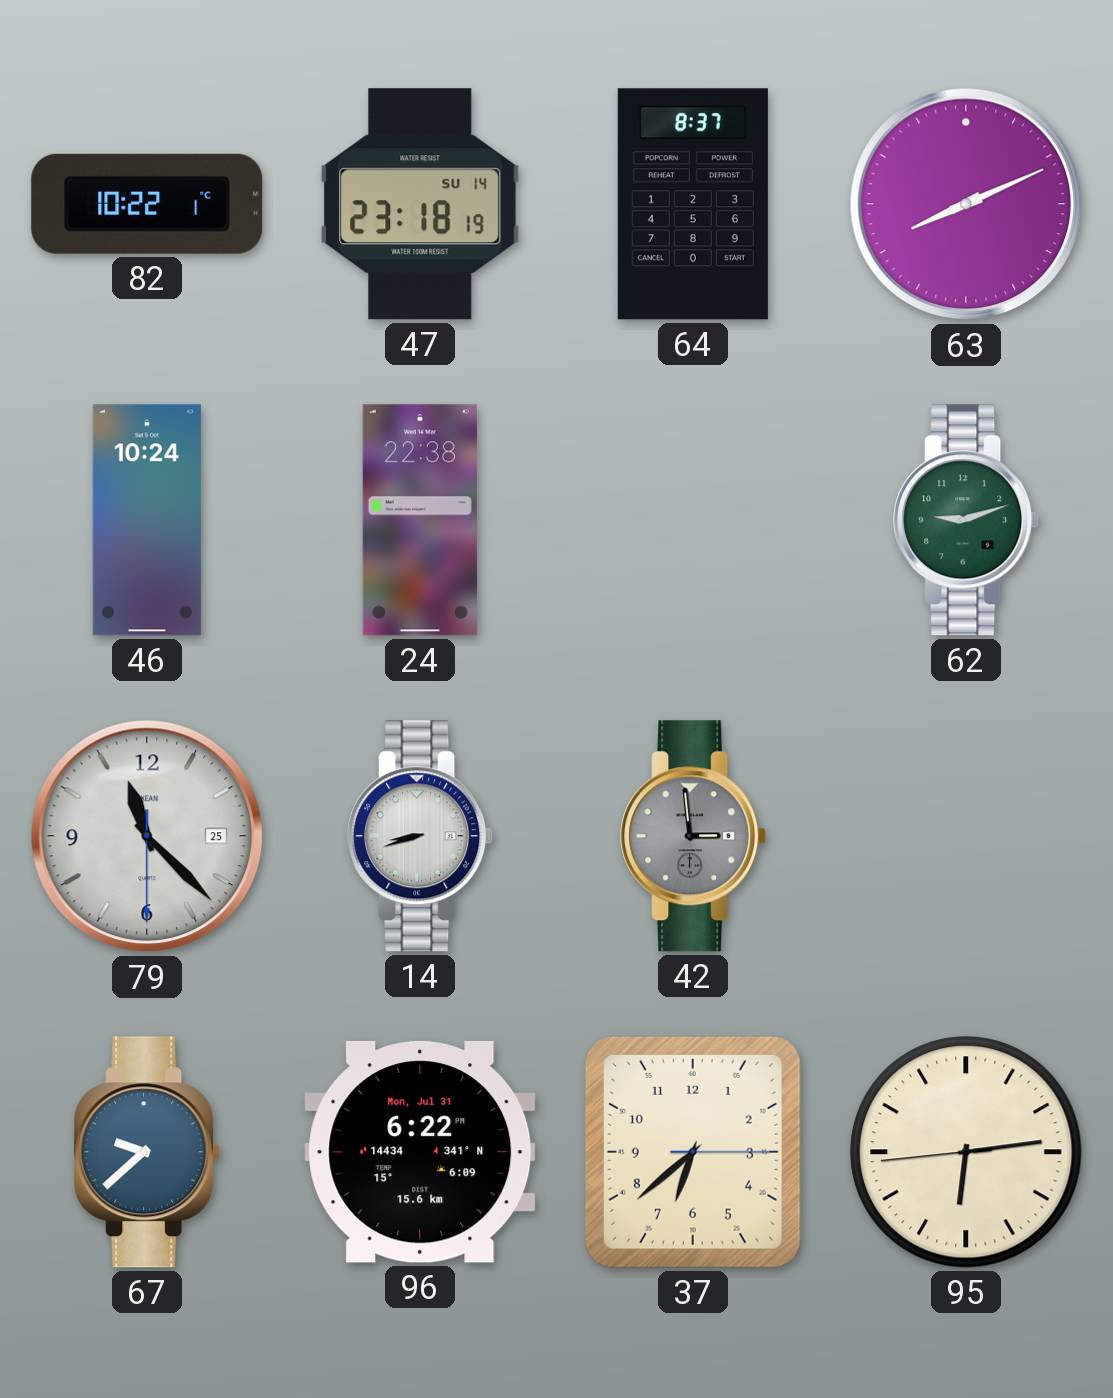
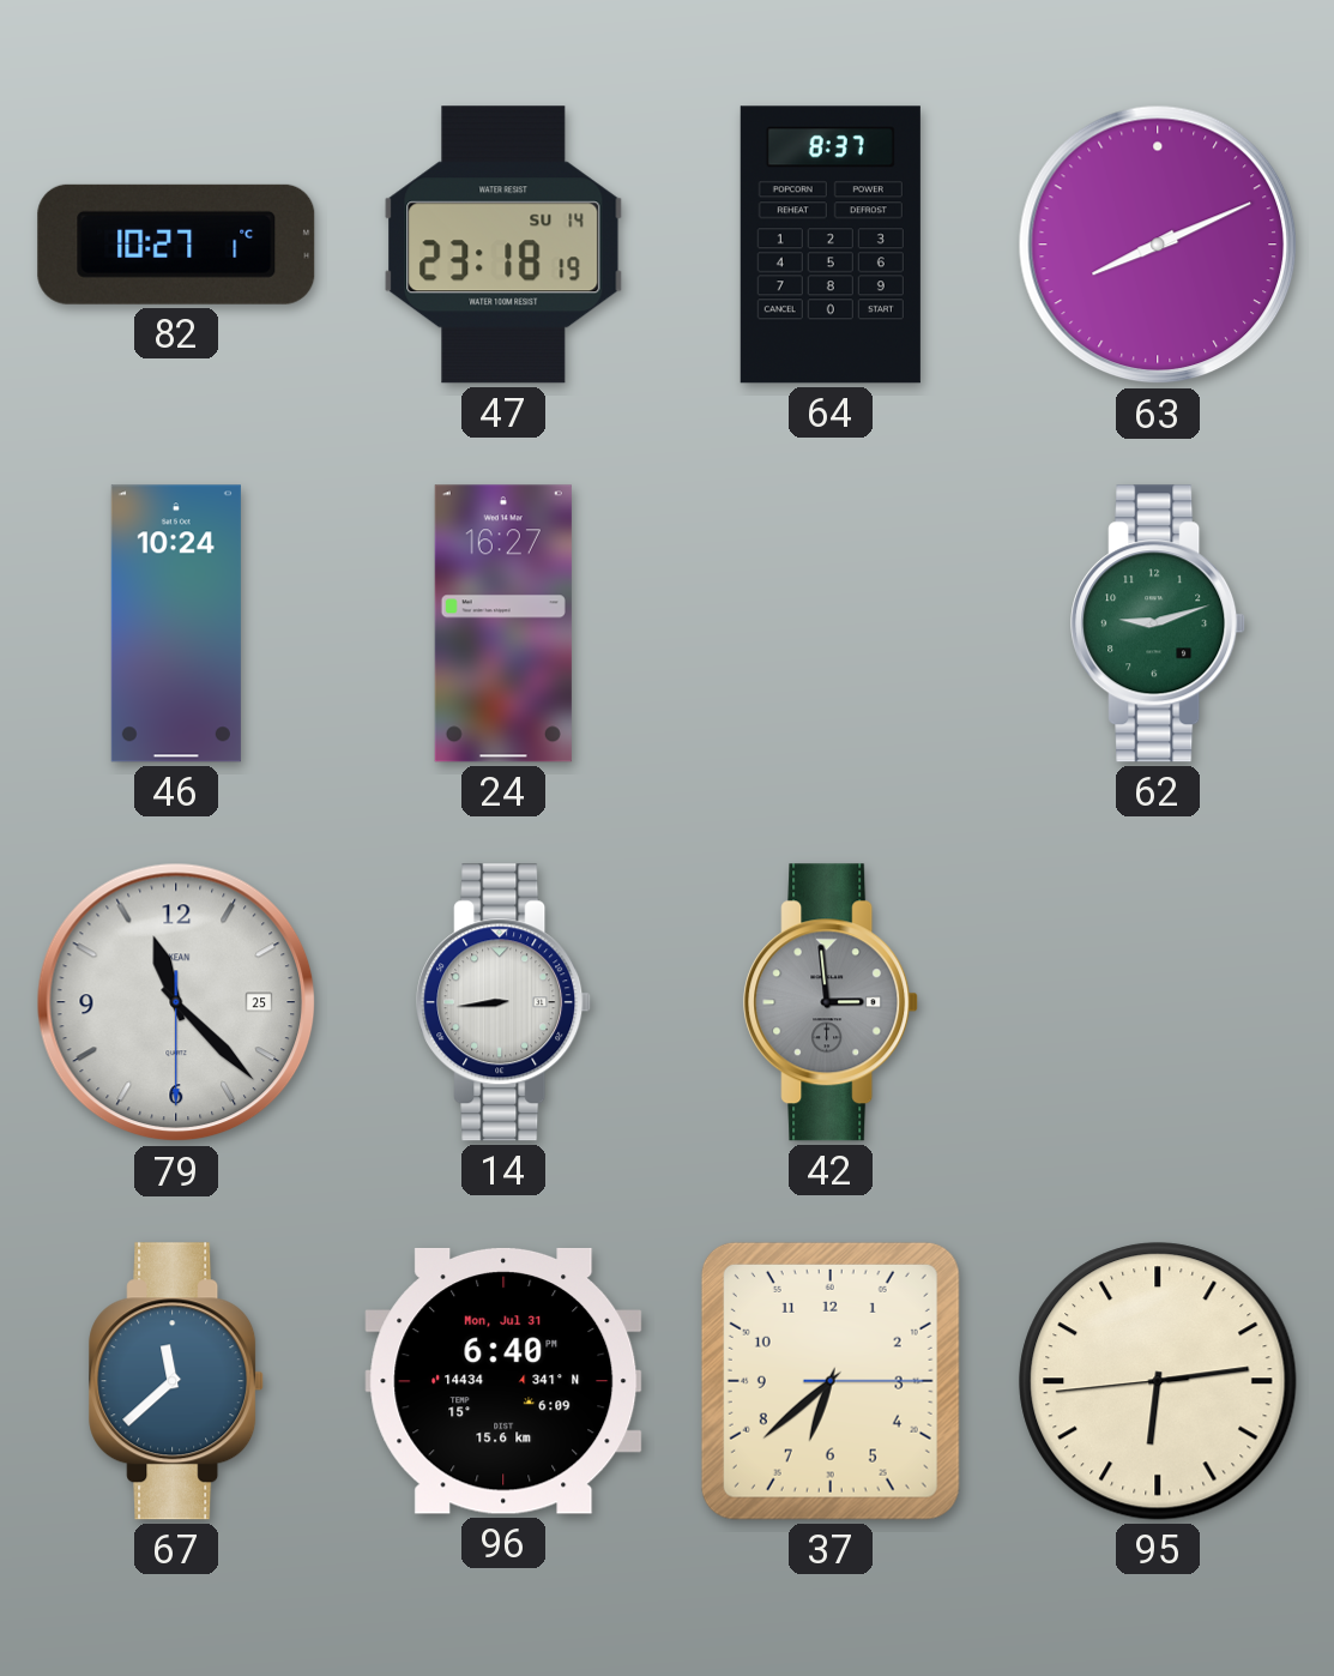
82: 10:22 -> 10:27
24: 22:38 -> 16:27
14: 8:42 -> 8:44
67: 9:38 -> 11:38
96: 6:22 -> 6:40
